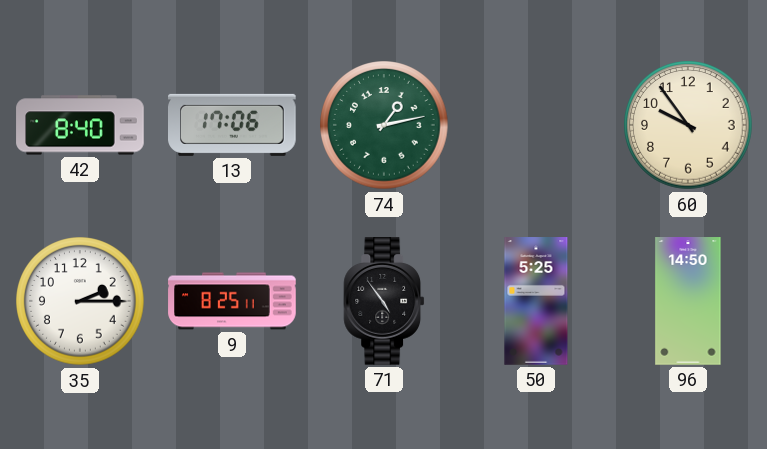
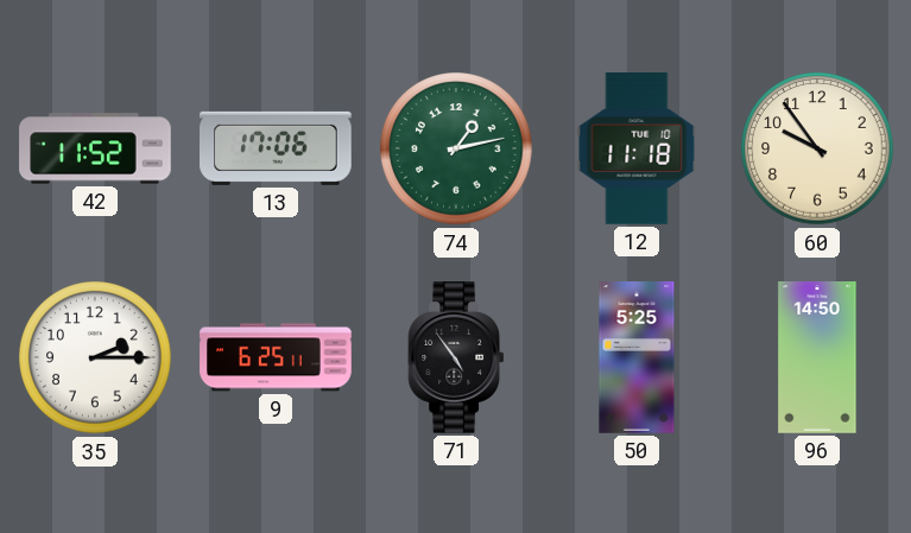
42: 8:40 -> 11:52
12: none -> 11:18
9: 8:25 -> 6:25
